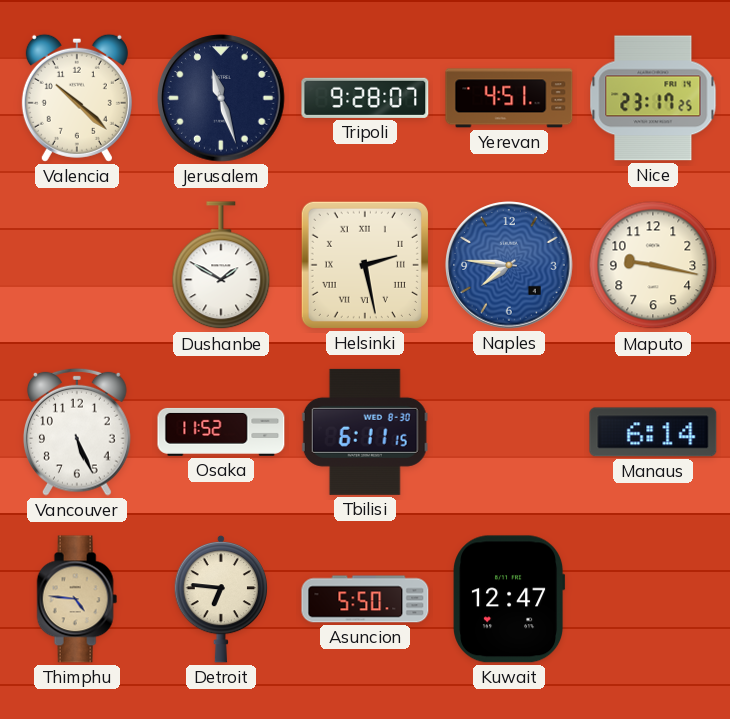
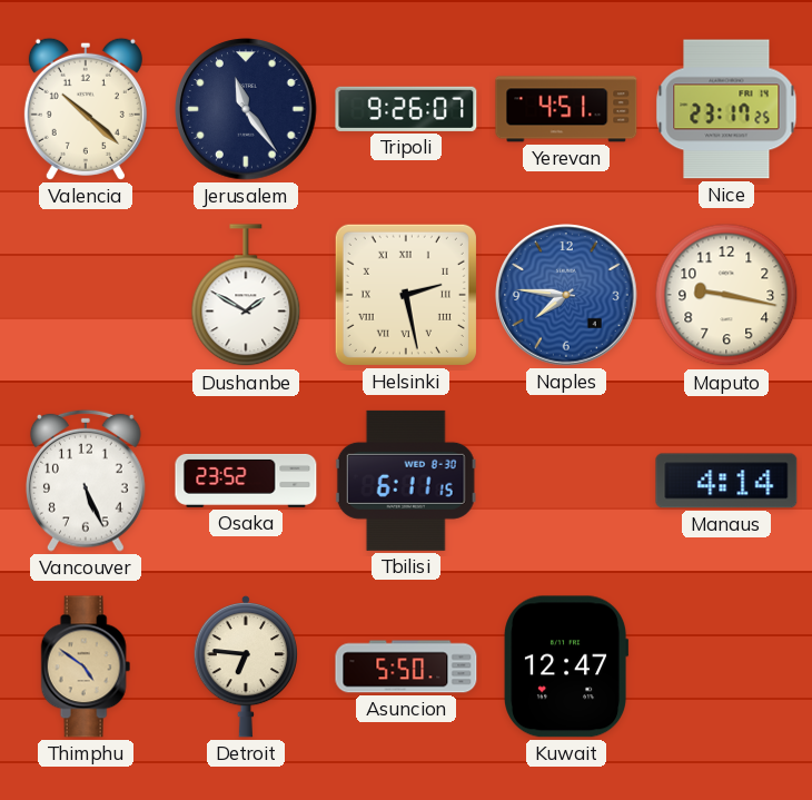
Jerusalem: 11:27 -> 11:24
Tripoli: 9:28 -> 9:26
Osaka: 11:52 -> 23:52
Manaus: 6:14 -> 4:14
Thimphu: 4:46 -> 4:51
